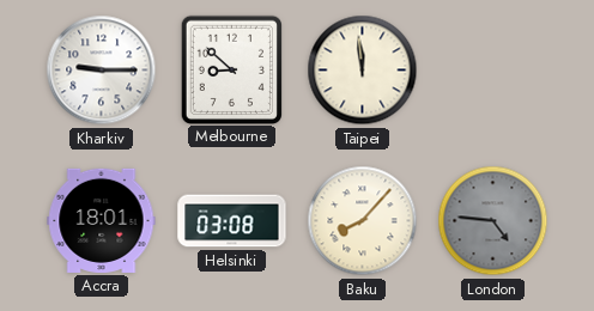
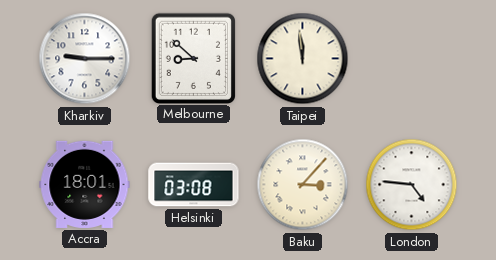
Baku: 8:07 -> 3:07
London dial: grey -> white
